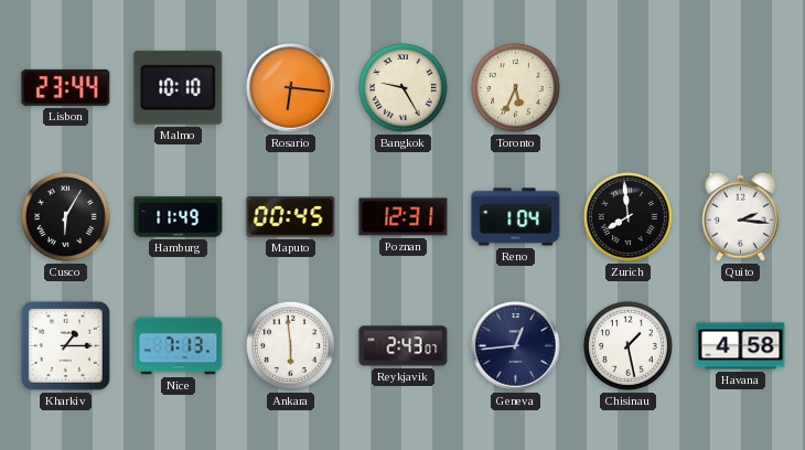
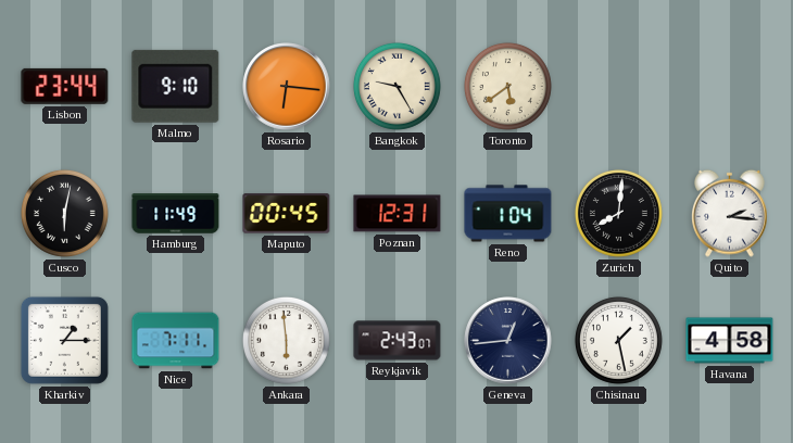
Malmo: 10:10 -> 9:10
Toronto: 5:34 -> 5:39
Cusco: 6:05 -> 6:02
Zurich: 7:59 -> 8:01
Nice: 7:13 -> 7:11
